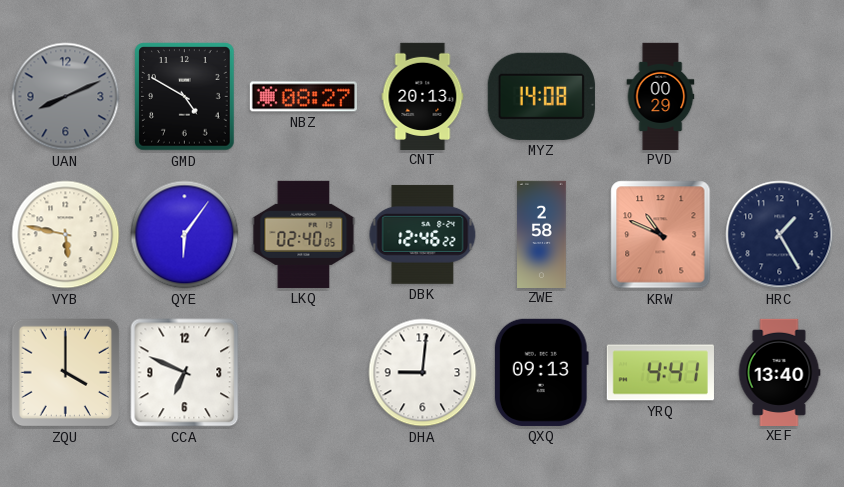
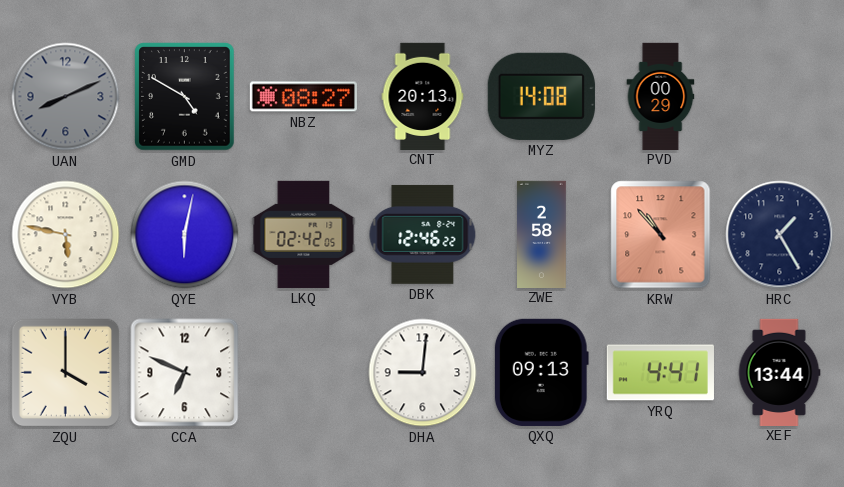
QYE: 6:06 -> 6:02
LKQ: 02:40 -> 02:42
KRW: 10:49 -> 10:53
XEF: 13:40 -> 13:44
